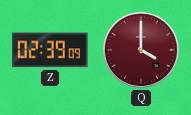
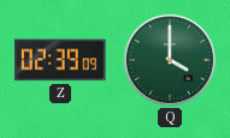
Q dial: burgundy -> green
